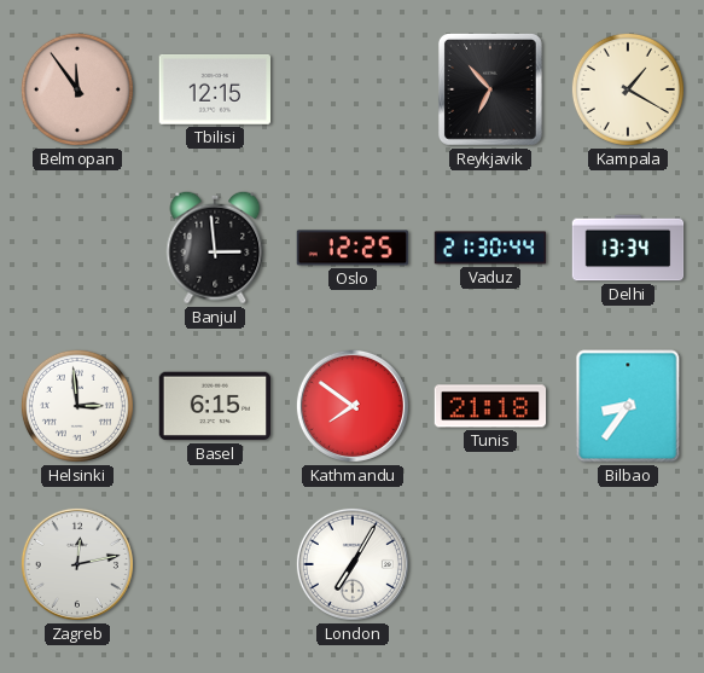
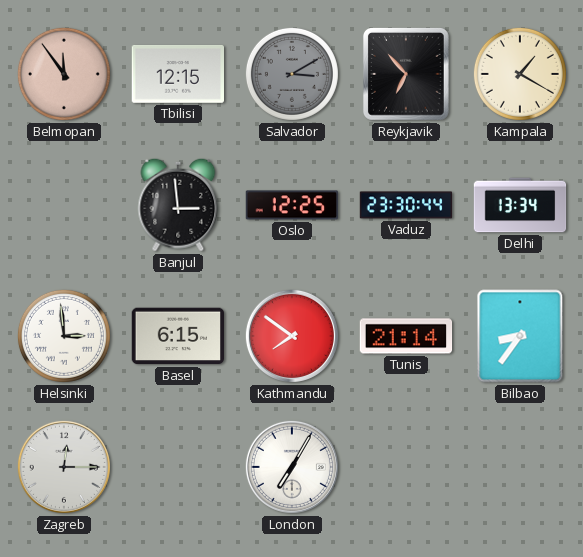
Salvador: none -> 3:10
Vaduz: 21:30 -> 23:30
Tunis: 21:18 -> 21:14
Zagreb: 12:13 -> 12:15
